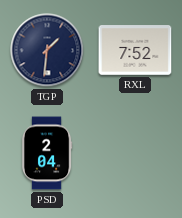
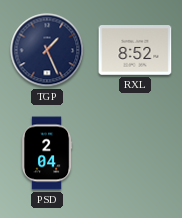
TGP: 1:31 -> 1:26
RXL: 7:52 -> 8:52
